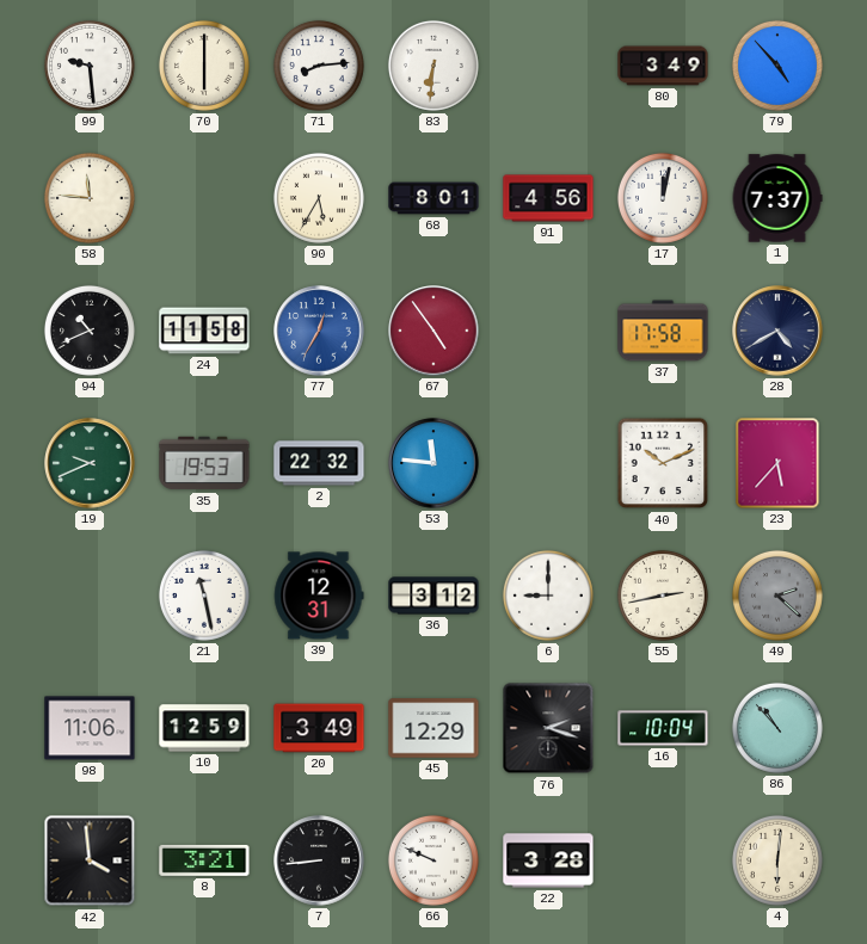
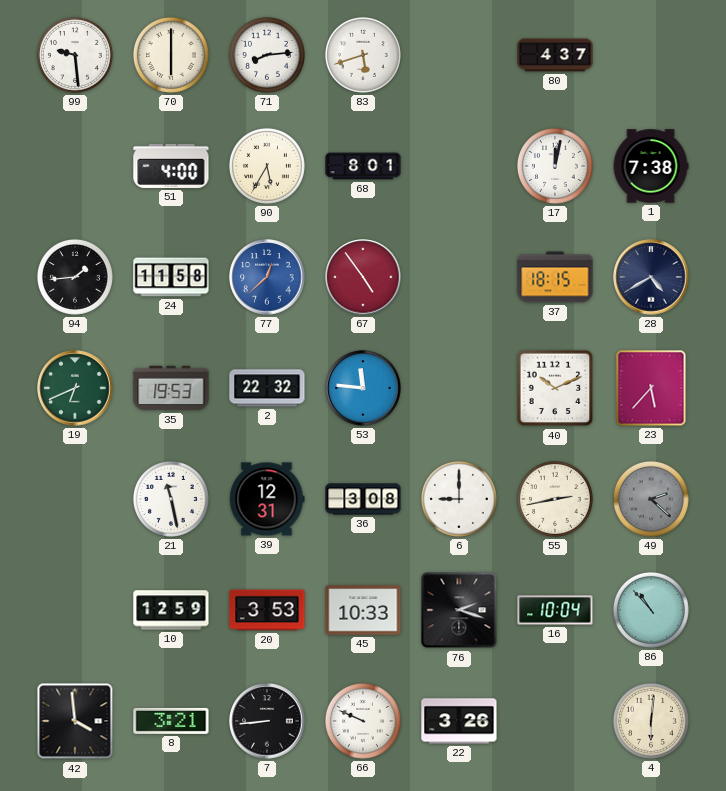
83: 6:31 -> 5:42
80: 3:49 -> 4:37
79: 4:53 -> none
58: 11:46 -> none
51: none -> 4:00
91: 4:56 -> none
1: 7:37 -> 7:38
94: 10:41 -> 1:44
77: 12:35 -> 12:38
37: 17:58 -> 18:15
19: 9:41 -> 6:41
36: 3:12 -> 3:08
98: 11:06 -> none
20: 3:49 -> 3:53
45: 12:29 -> 10:33
22: 3:28 -> 3:26
